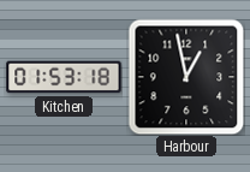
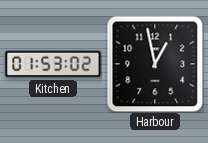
Kitchen: 01:53:18 -> 01:53:02
